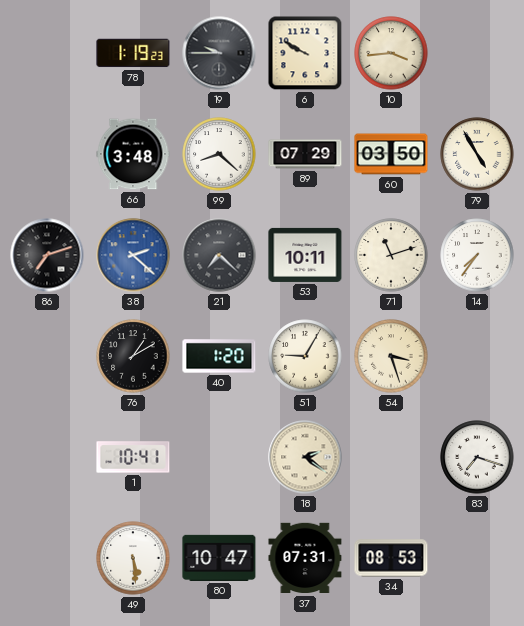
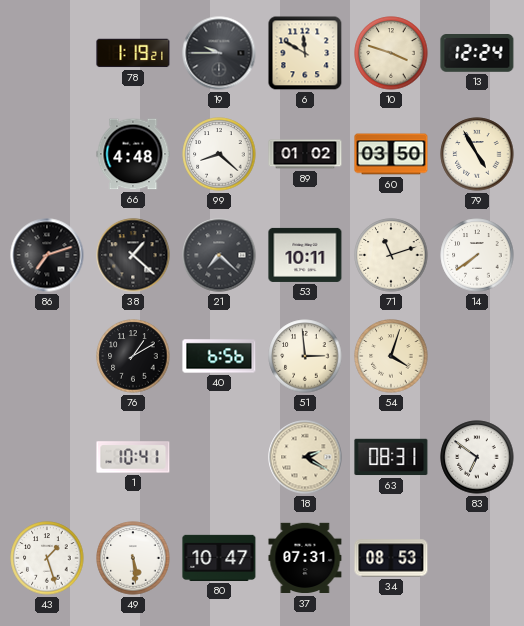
78: 1:19:23 -> 1:19:21
6: 9:50 -> 11:50
10: 3:44 -> 3:48
13: none -> 12:24
66: 3:48 -> 4:48
89: 07:29 -> 01:02
38: 2:22 -> 1:22
38 dial: blue -> black
14: 7:36 -> 7:39
40: 1:20 -> 6:56
51: 9:05 -> 2:59
54: 3:27 -> 4:03
18: 2:21 -> 2:20
63: none -> 08:31
83: 7:18 -> 6:51
43: none -> 1:27
